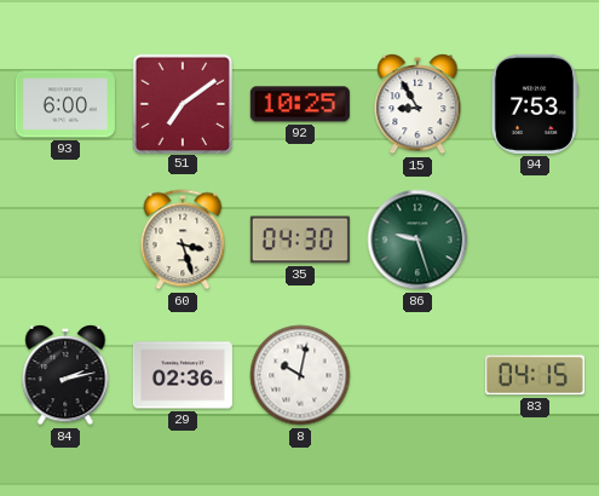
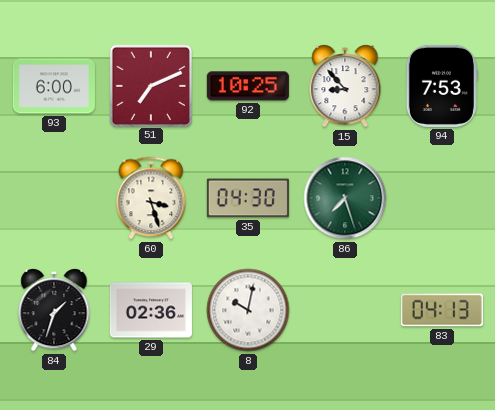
51: 7:09 -> 7:11
15: 8:55 -> 8:53
86: 9:27 -> 7:27
84: 2:13 -> 1:33
83: 04:15 -> 04:13
